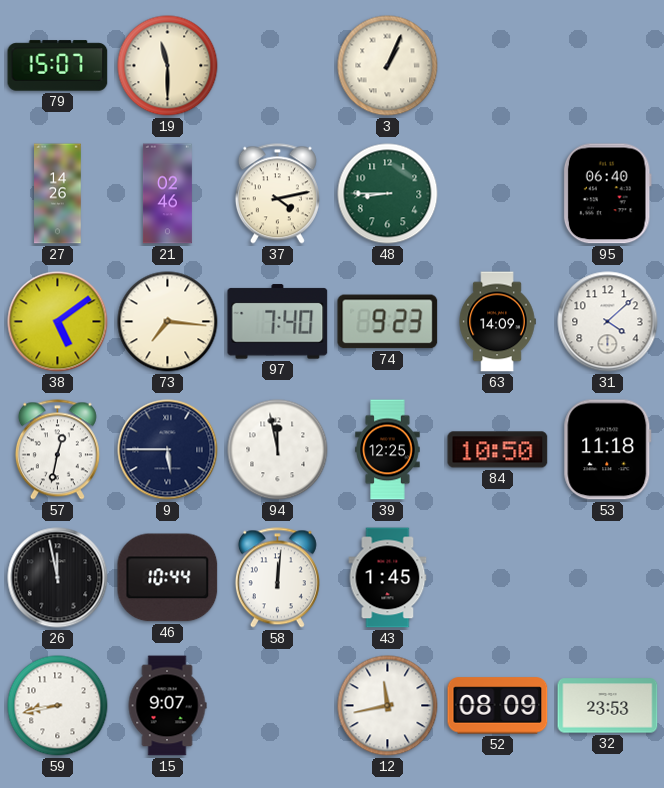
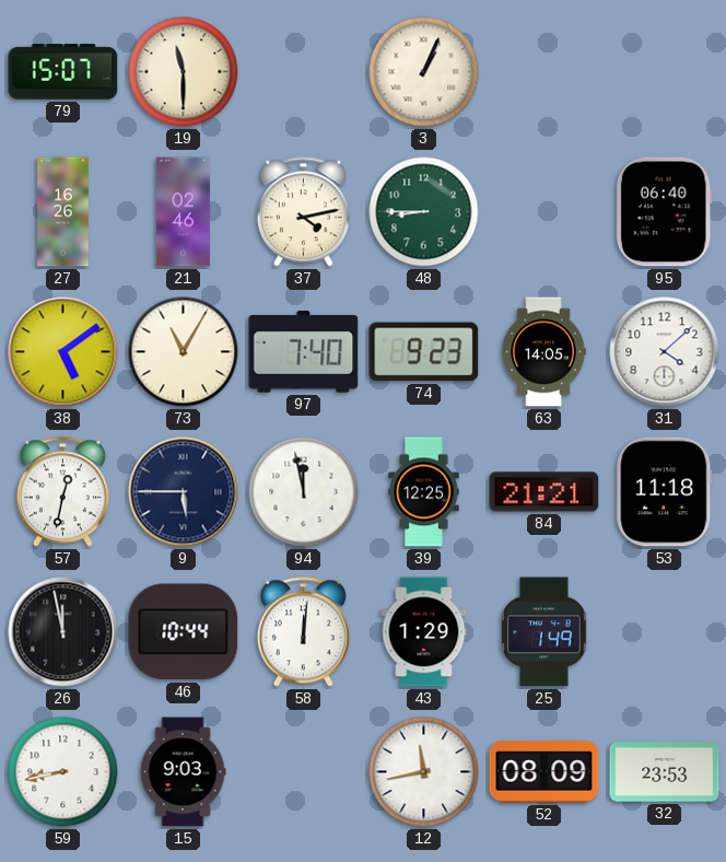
27: 14:26 -> 16:26
73: 7:16 -> 11:05
63: 14:09 -> 14:05
84: 10:50 -> 21:21
43: 1:45 -> 1:29
25: none -> 1:49
15: 9:07 -> 9:03
